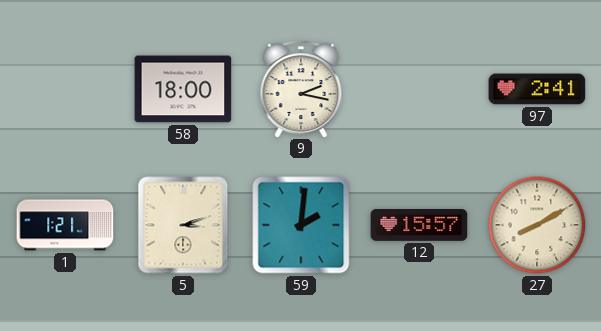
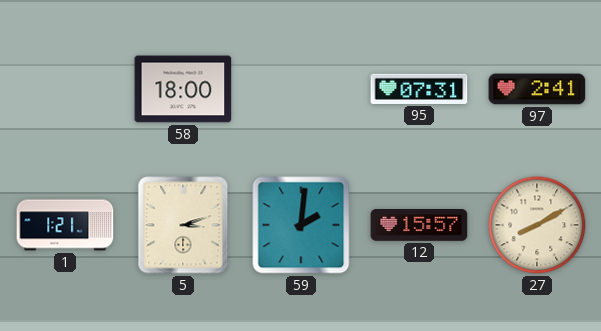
9: 2:17 -> none
95: none -> 07:31
